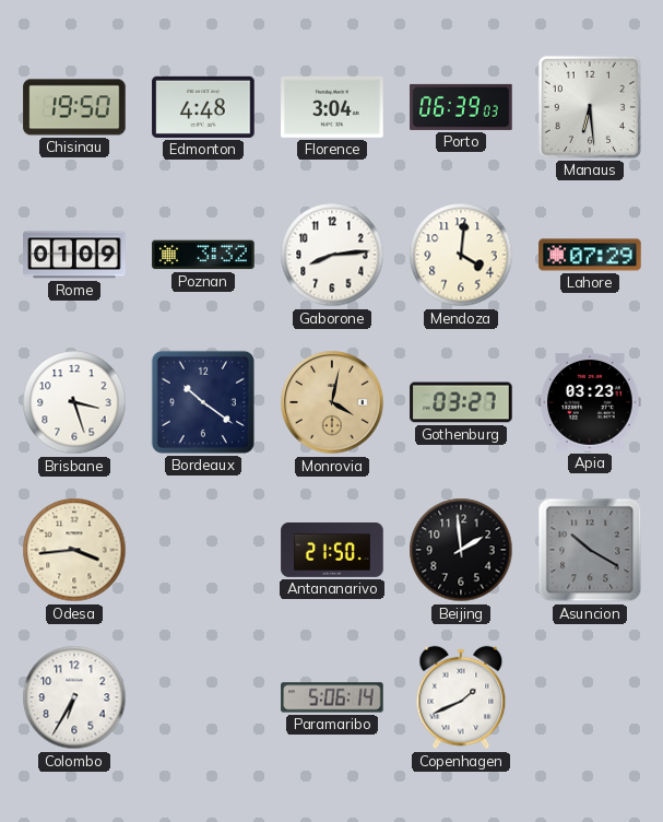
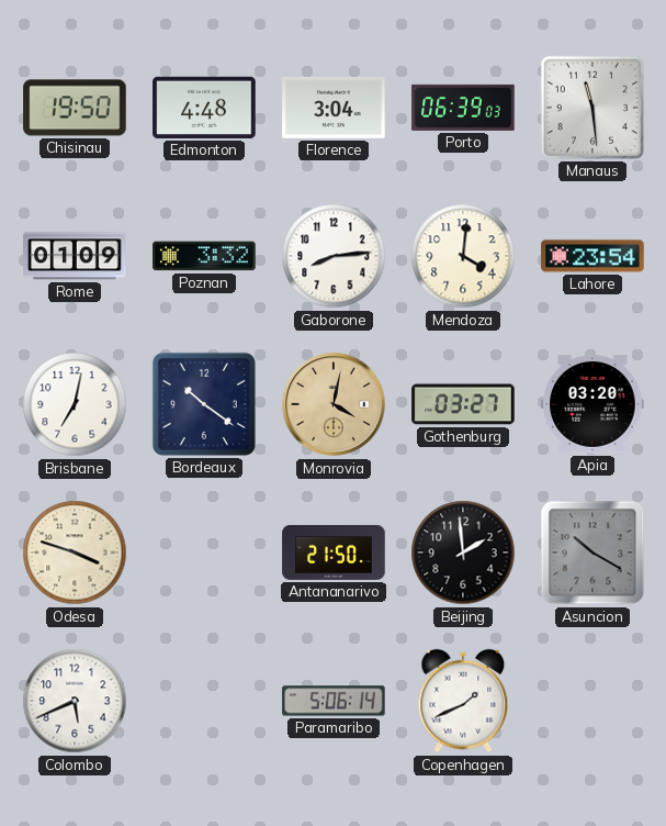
Manaus: 6:29 -> 11:29
Lahore: 07:29 -> 23:54
Brisbane: 3:27 -> 7:02
Apia: 03:23 -> 03:20
Odesa: 3:44 -> 3:48
Colombo: 6:35 -> 5:41
